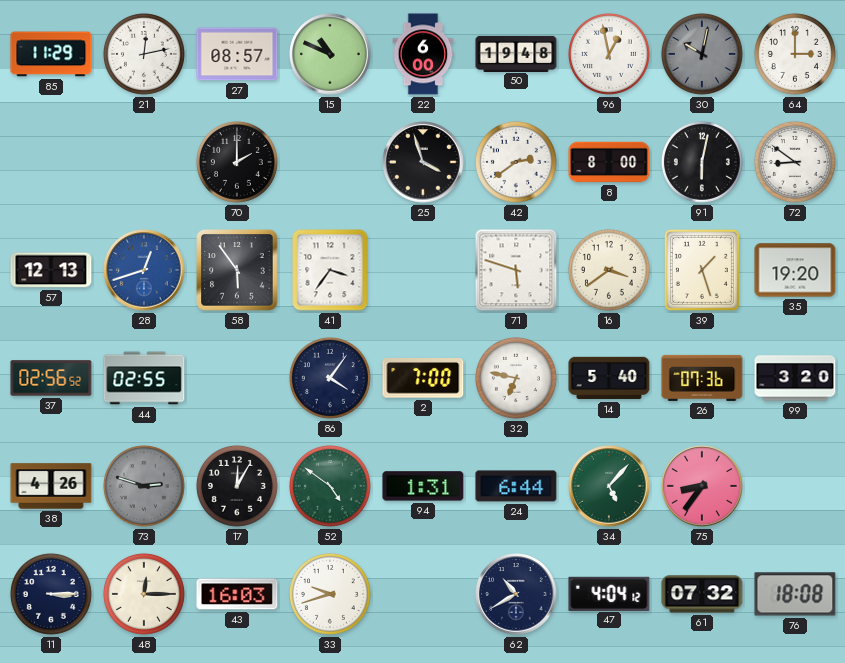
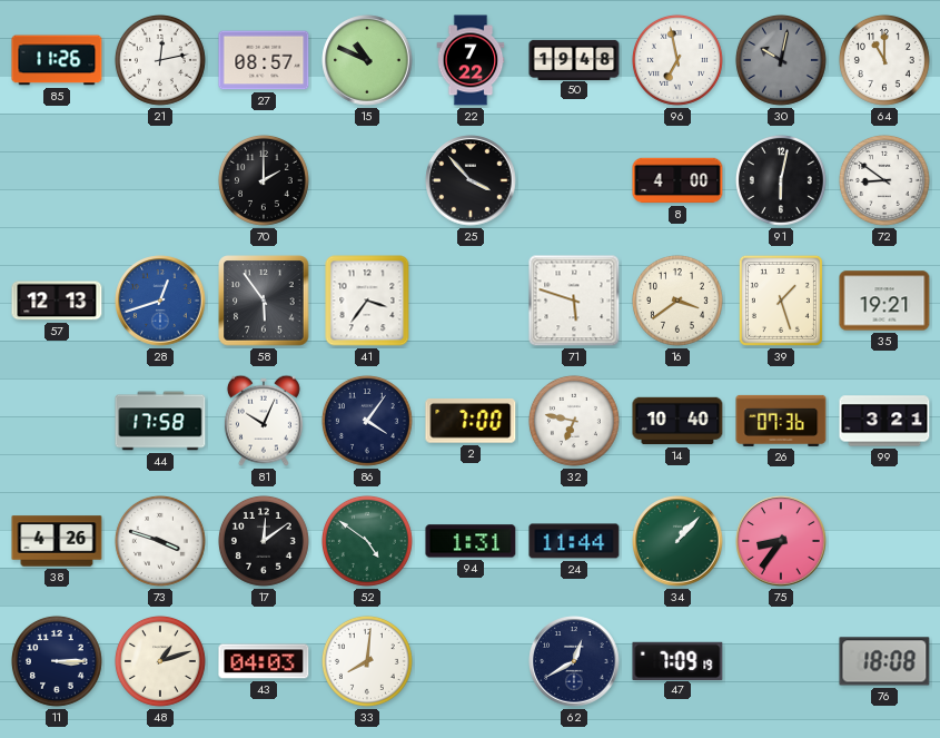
85: 11:29 -> 11:26
22: 6:00 -> 7:22
96: 12:58 -> 6:58
64: 3:00 -> 11:00
25: 3:57 -> 3:53
42: 2:39 -> none
8: 8:00 -> 4:00
35: 19:20 -> 19:21
37: 02:56 -> none
44: 02:55 -> 17:58
81: none -> 10:04
14: 5:40 -> 10:40
99: 3:20 -> 3:21
73: 2:48 -> 3:48
73 dial: grey -> white
17: 12:05 -> 12:09
24: 6:44 -> 11:44
34: 5:07 -> 1:07
48: 12:15 -> 1:12
43: 16:03 -> 04:03
33: 9:42 -> 8:01
62: 10:40 -> 12:40
47: 4:04 -> 7:09
61: 07:32 -> none
